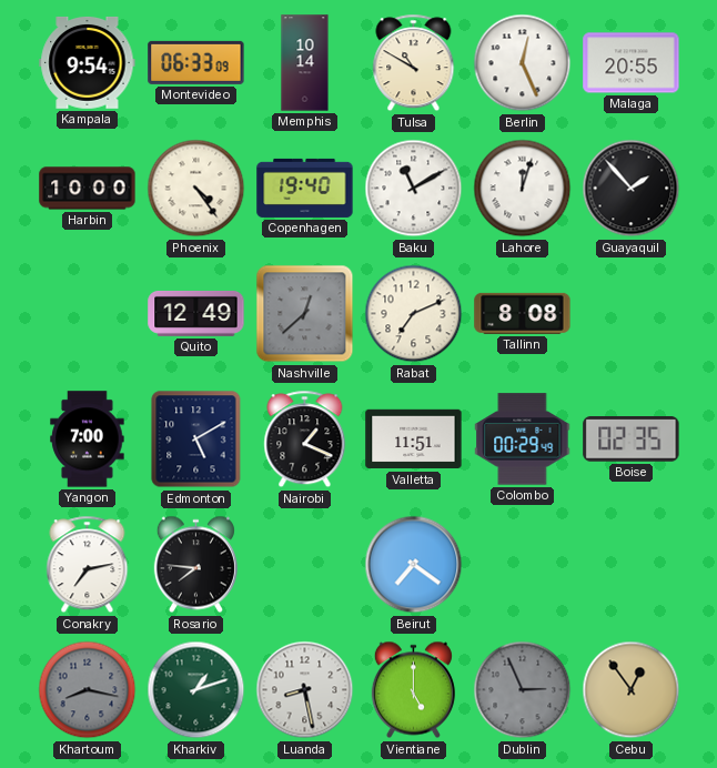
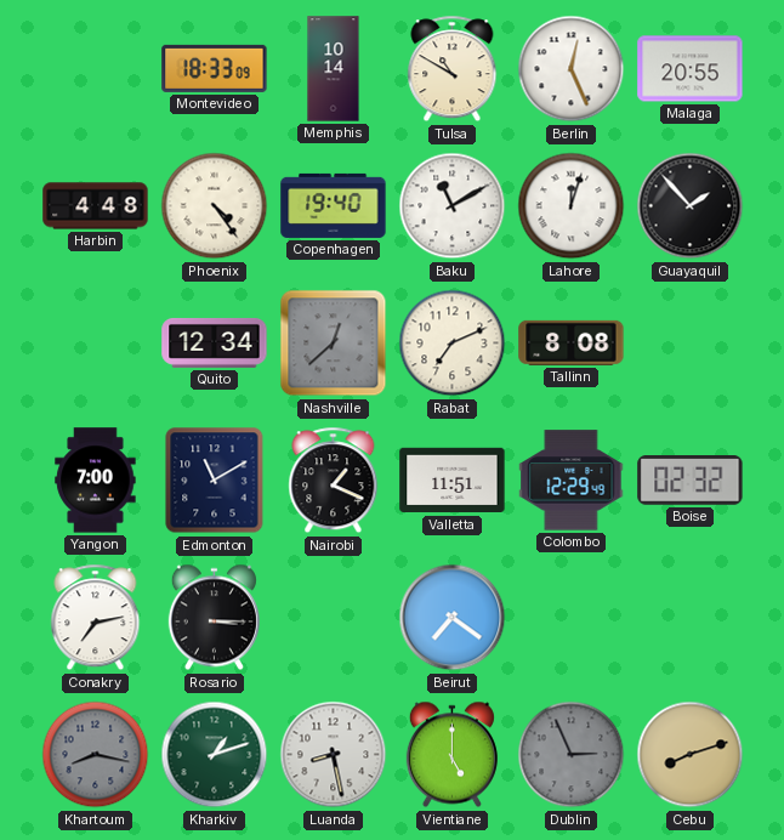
Kampala: 9:54 -> none
Montevideo: 06:33 -> 18:33
Harbin: 10:00 -> 4:48
Quito: 12:49 -> 12:34
Edmonton: 5:10 -> 11:10
Colombo: 00:29 -> 12:29
Boise: 02:35 -> 02:32
Rosario: 7:46 -> 3:15
Cebu: 12:54 -> 8:12
